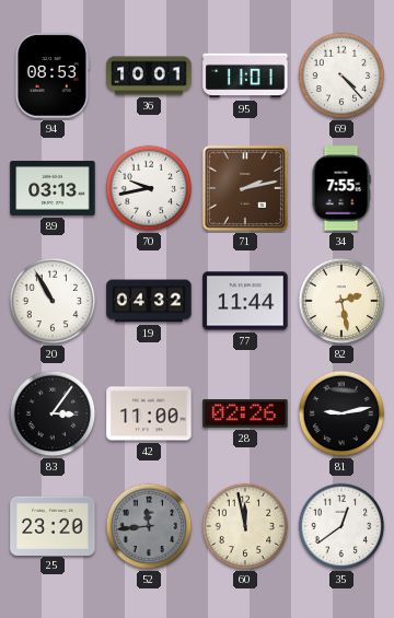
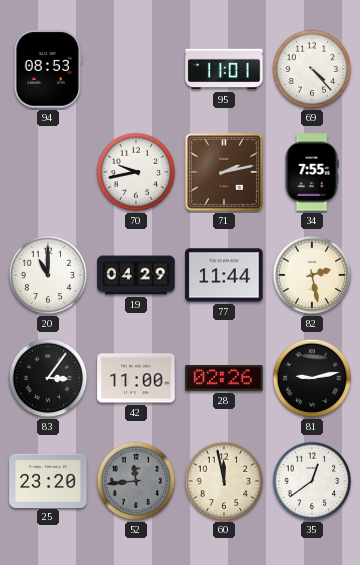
36: 10:01 -> none
89: 03:13 -> none
20: 10:55 -> 11:00
19: 04:32 -> 04:29
